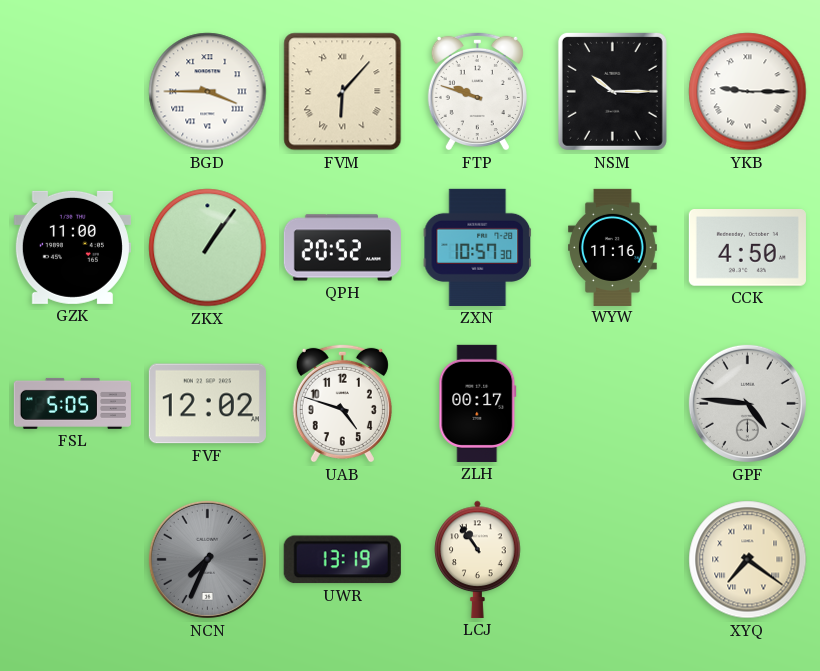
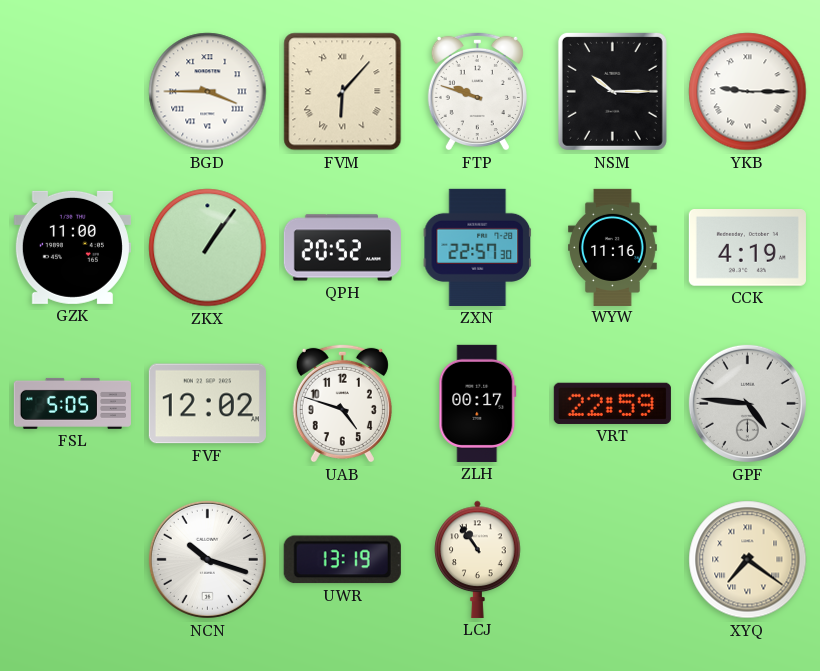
ZXN: 10:57 -> 22:57
CCK: 4:50 -> 4:19
VRT: none -> 22:59
NCN: 7:34 -> 10:18
NCN dial: grey -> white
